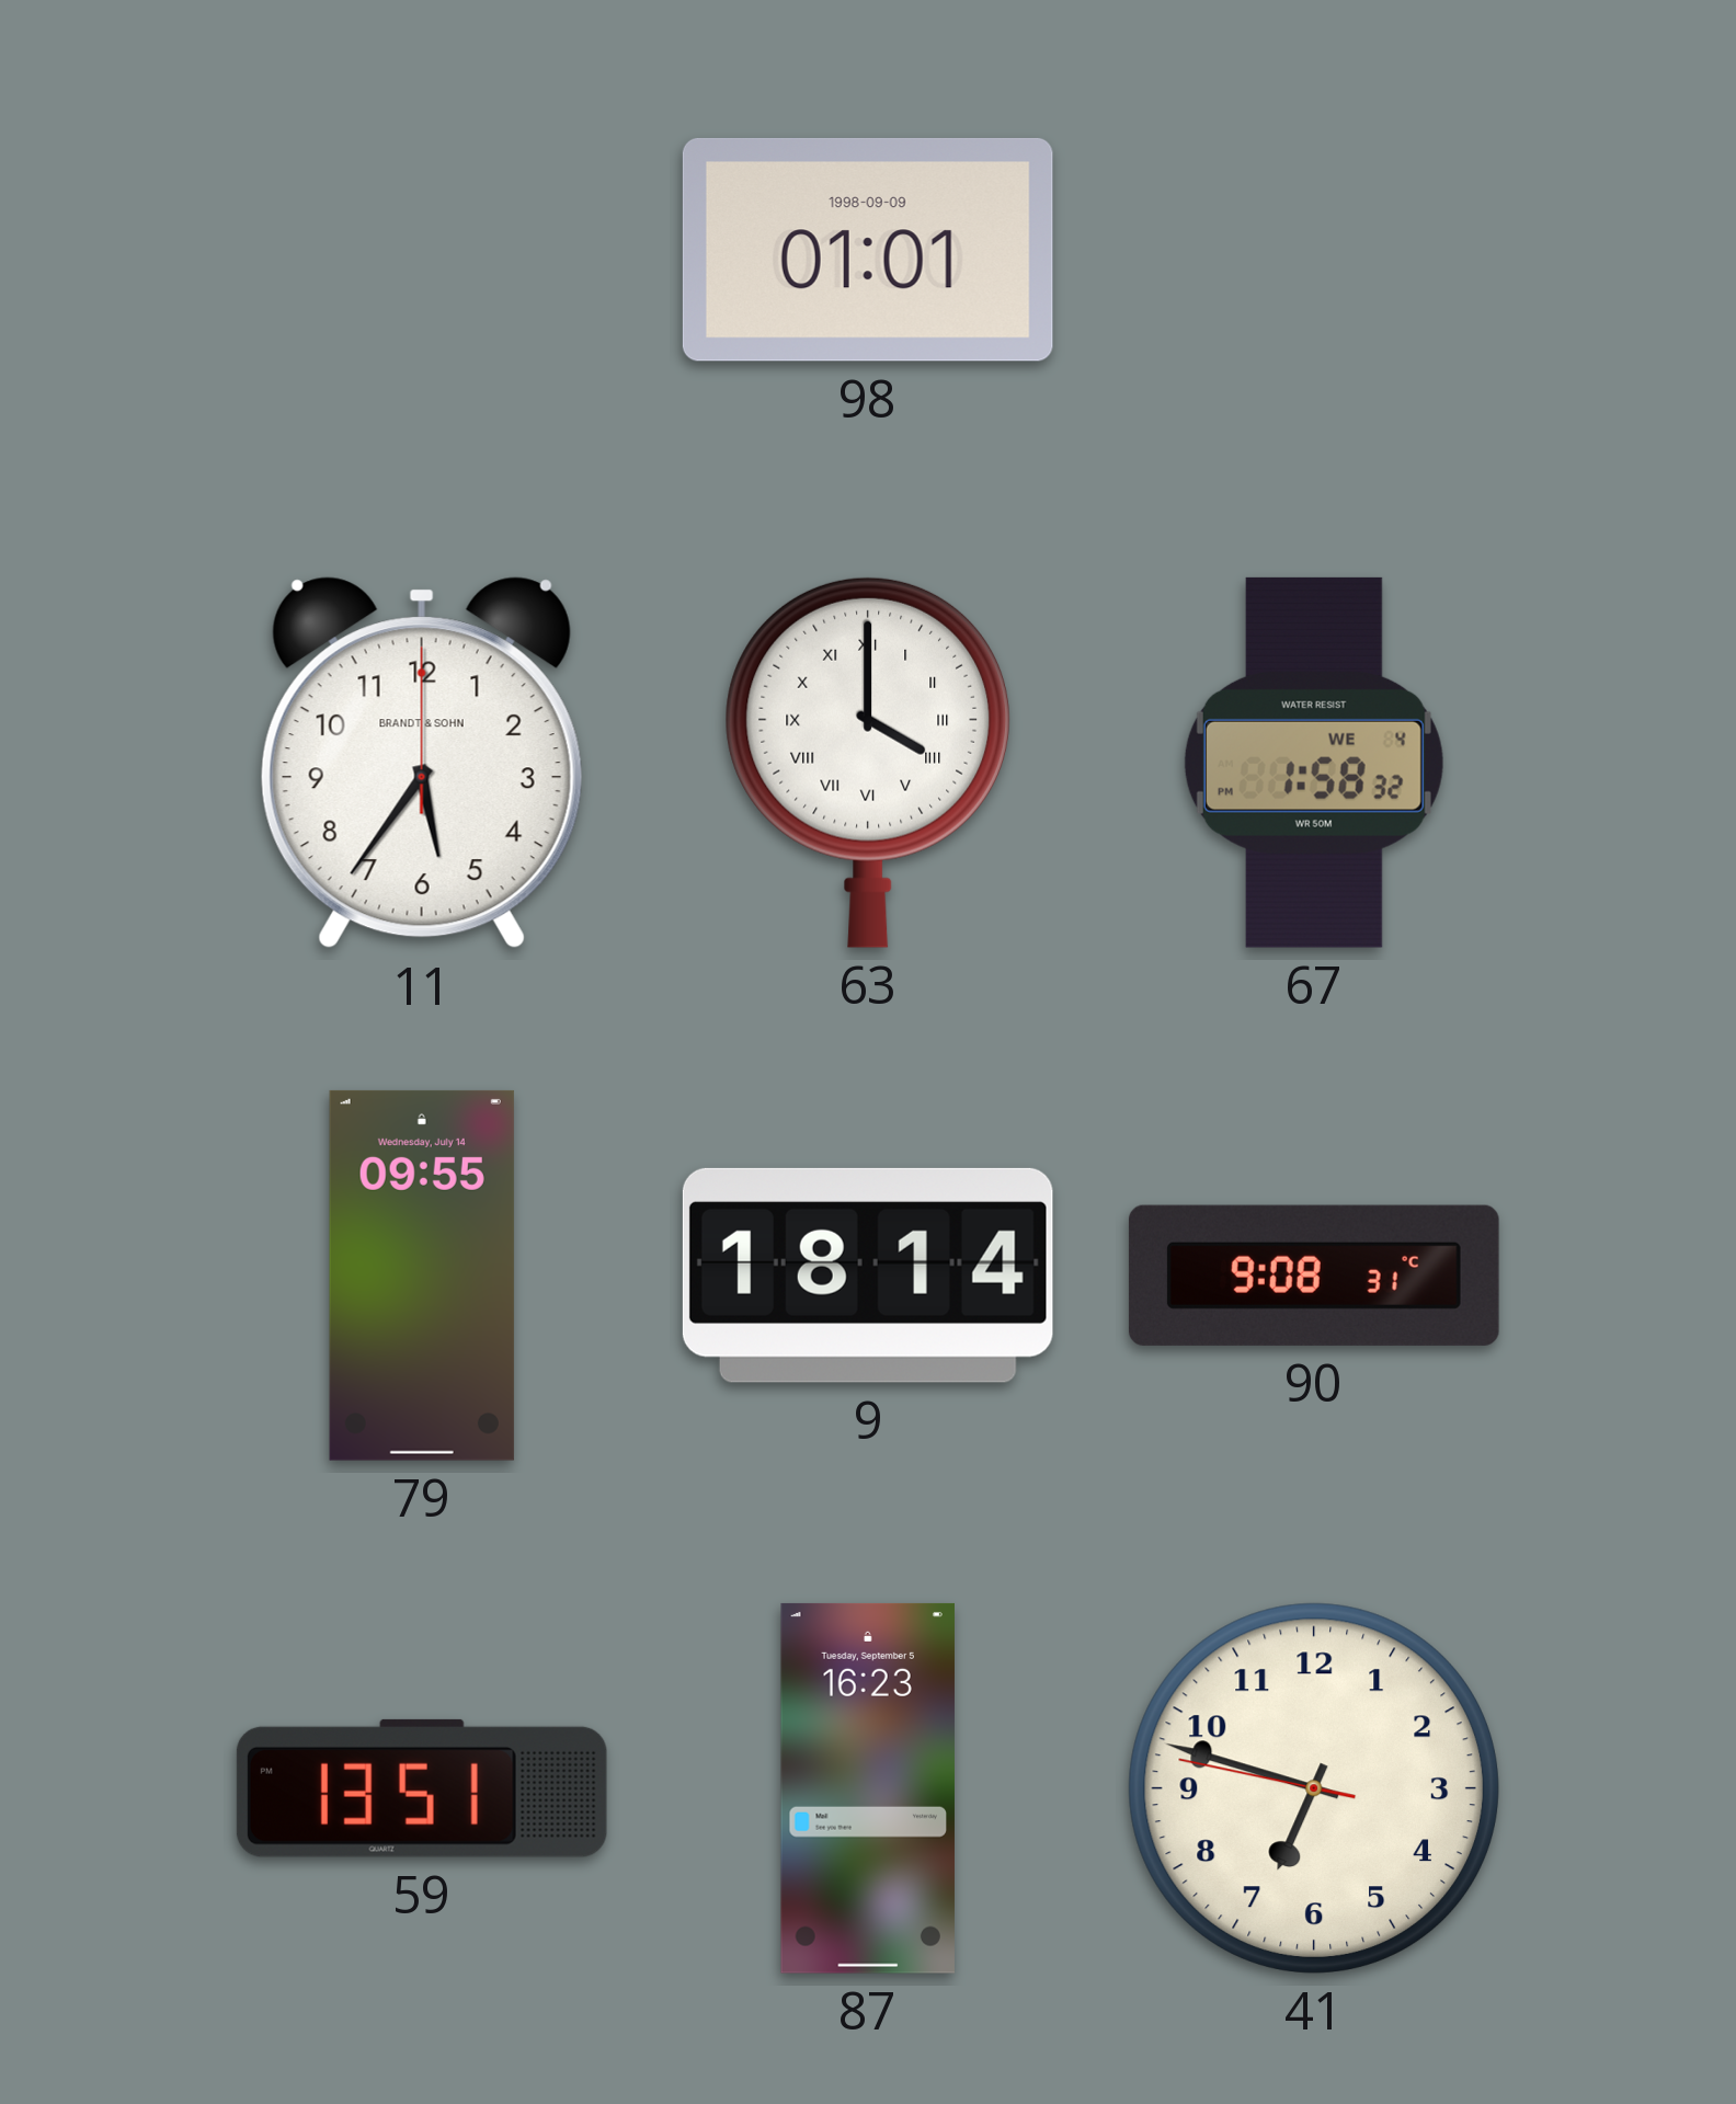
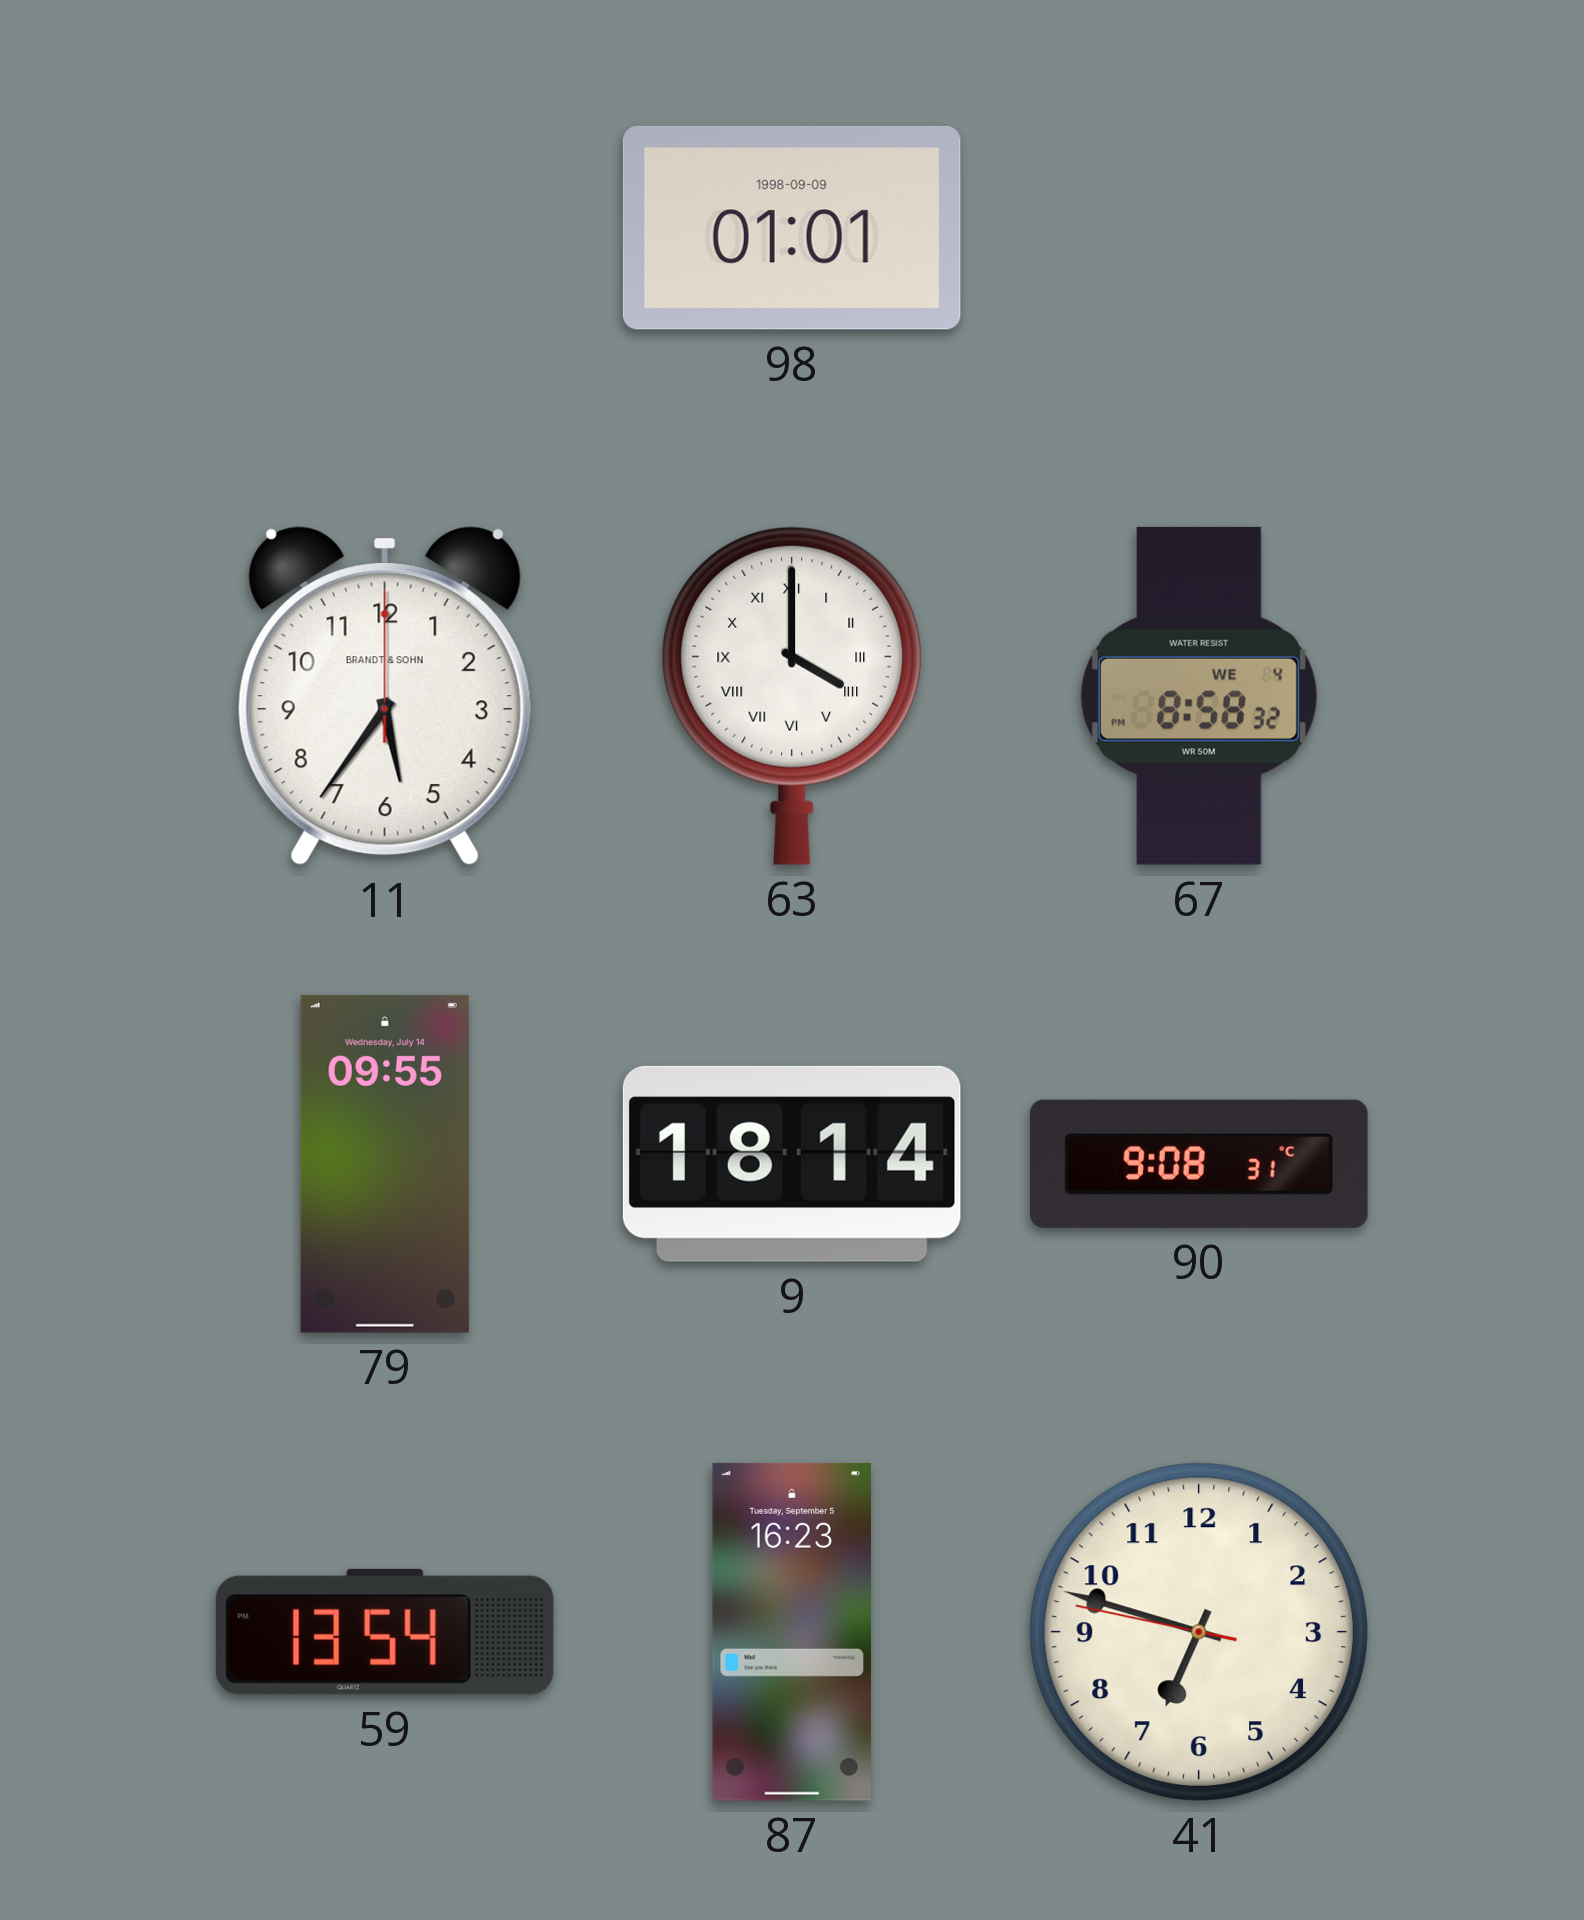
67: 1:58 -> 8:58
59: 13:51 -> 13:54
